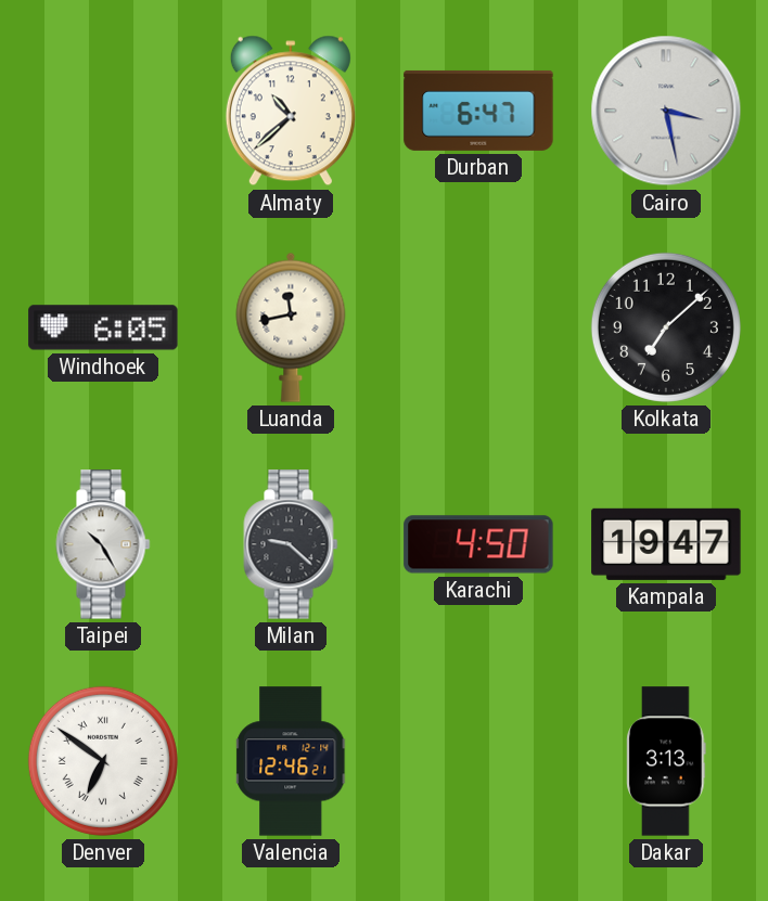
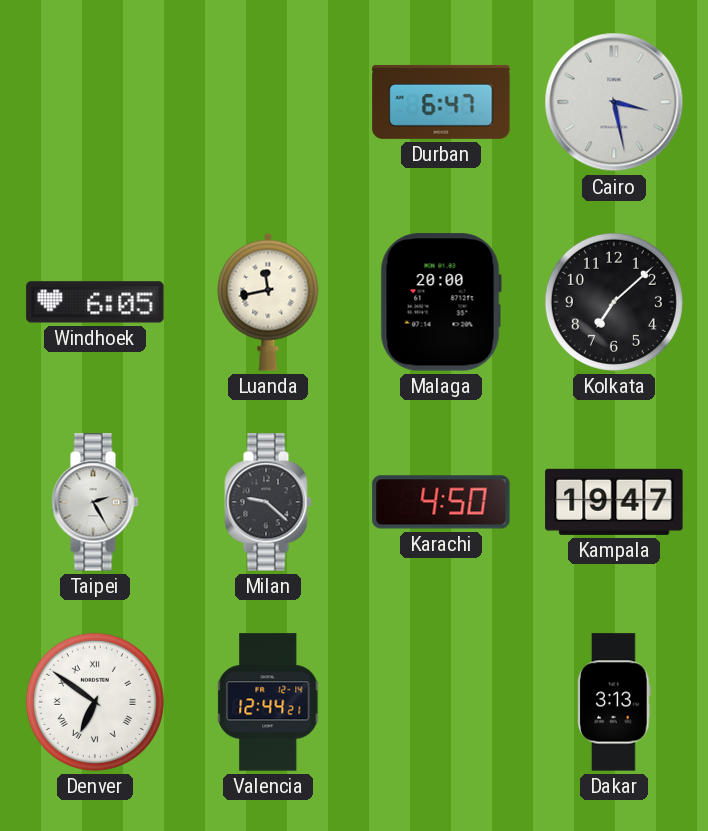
Almaty: 10:38 -> none
Malaga: none -> 20:00
Taipei: 10:25 -> 2:25
Valencia: 12:46 -> 12:44
